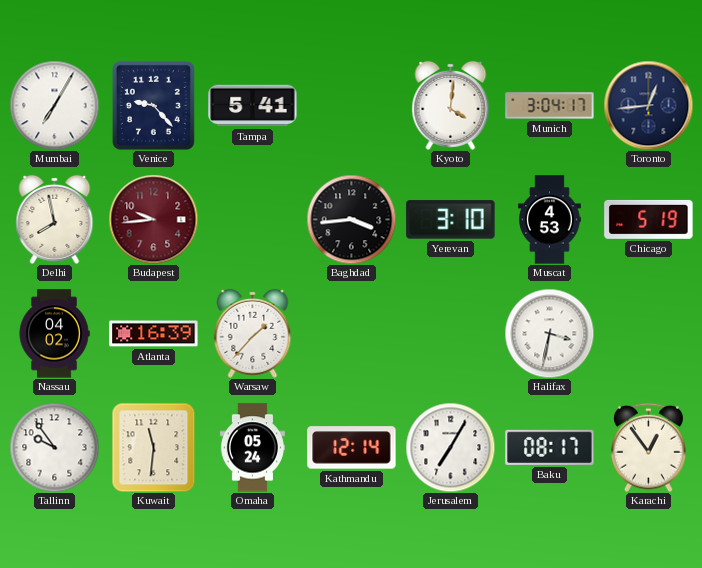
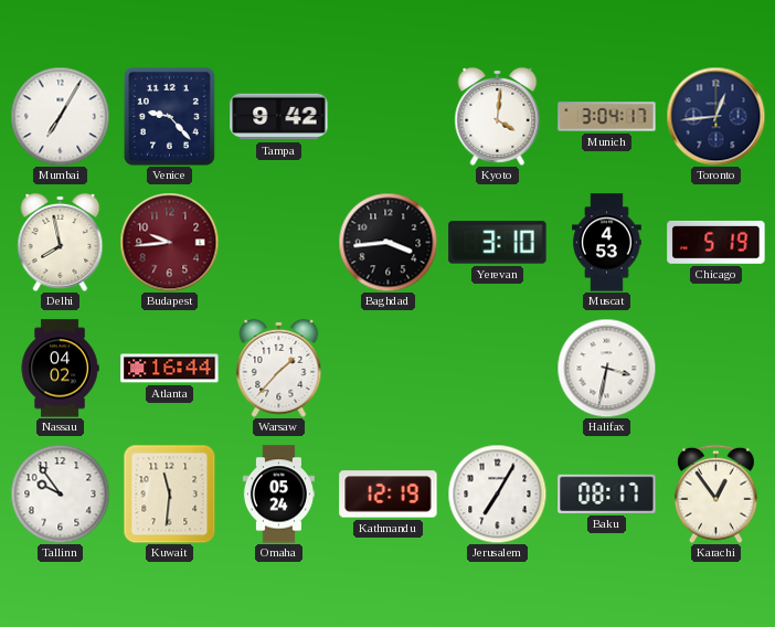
Tampa: 5:41 -> 9:42
Atlanta: 16:39 -> 16:44
Kathmandu: 12:14 -> 12:19
